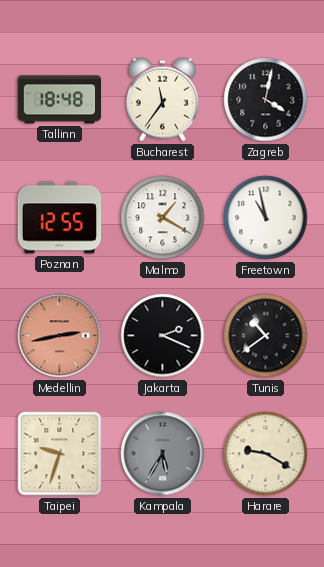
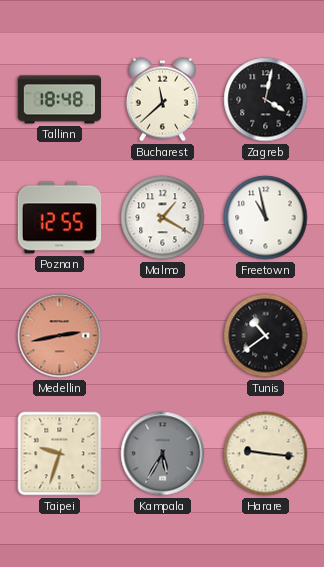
Bucharest: 11:36 -> 11:38
Jakarta: 2:19 -> none
Harare: 9:20 -> 9:16
